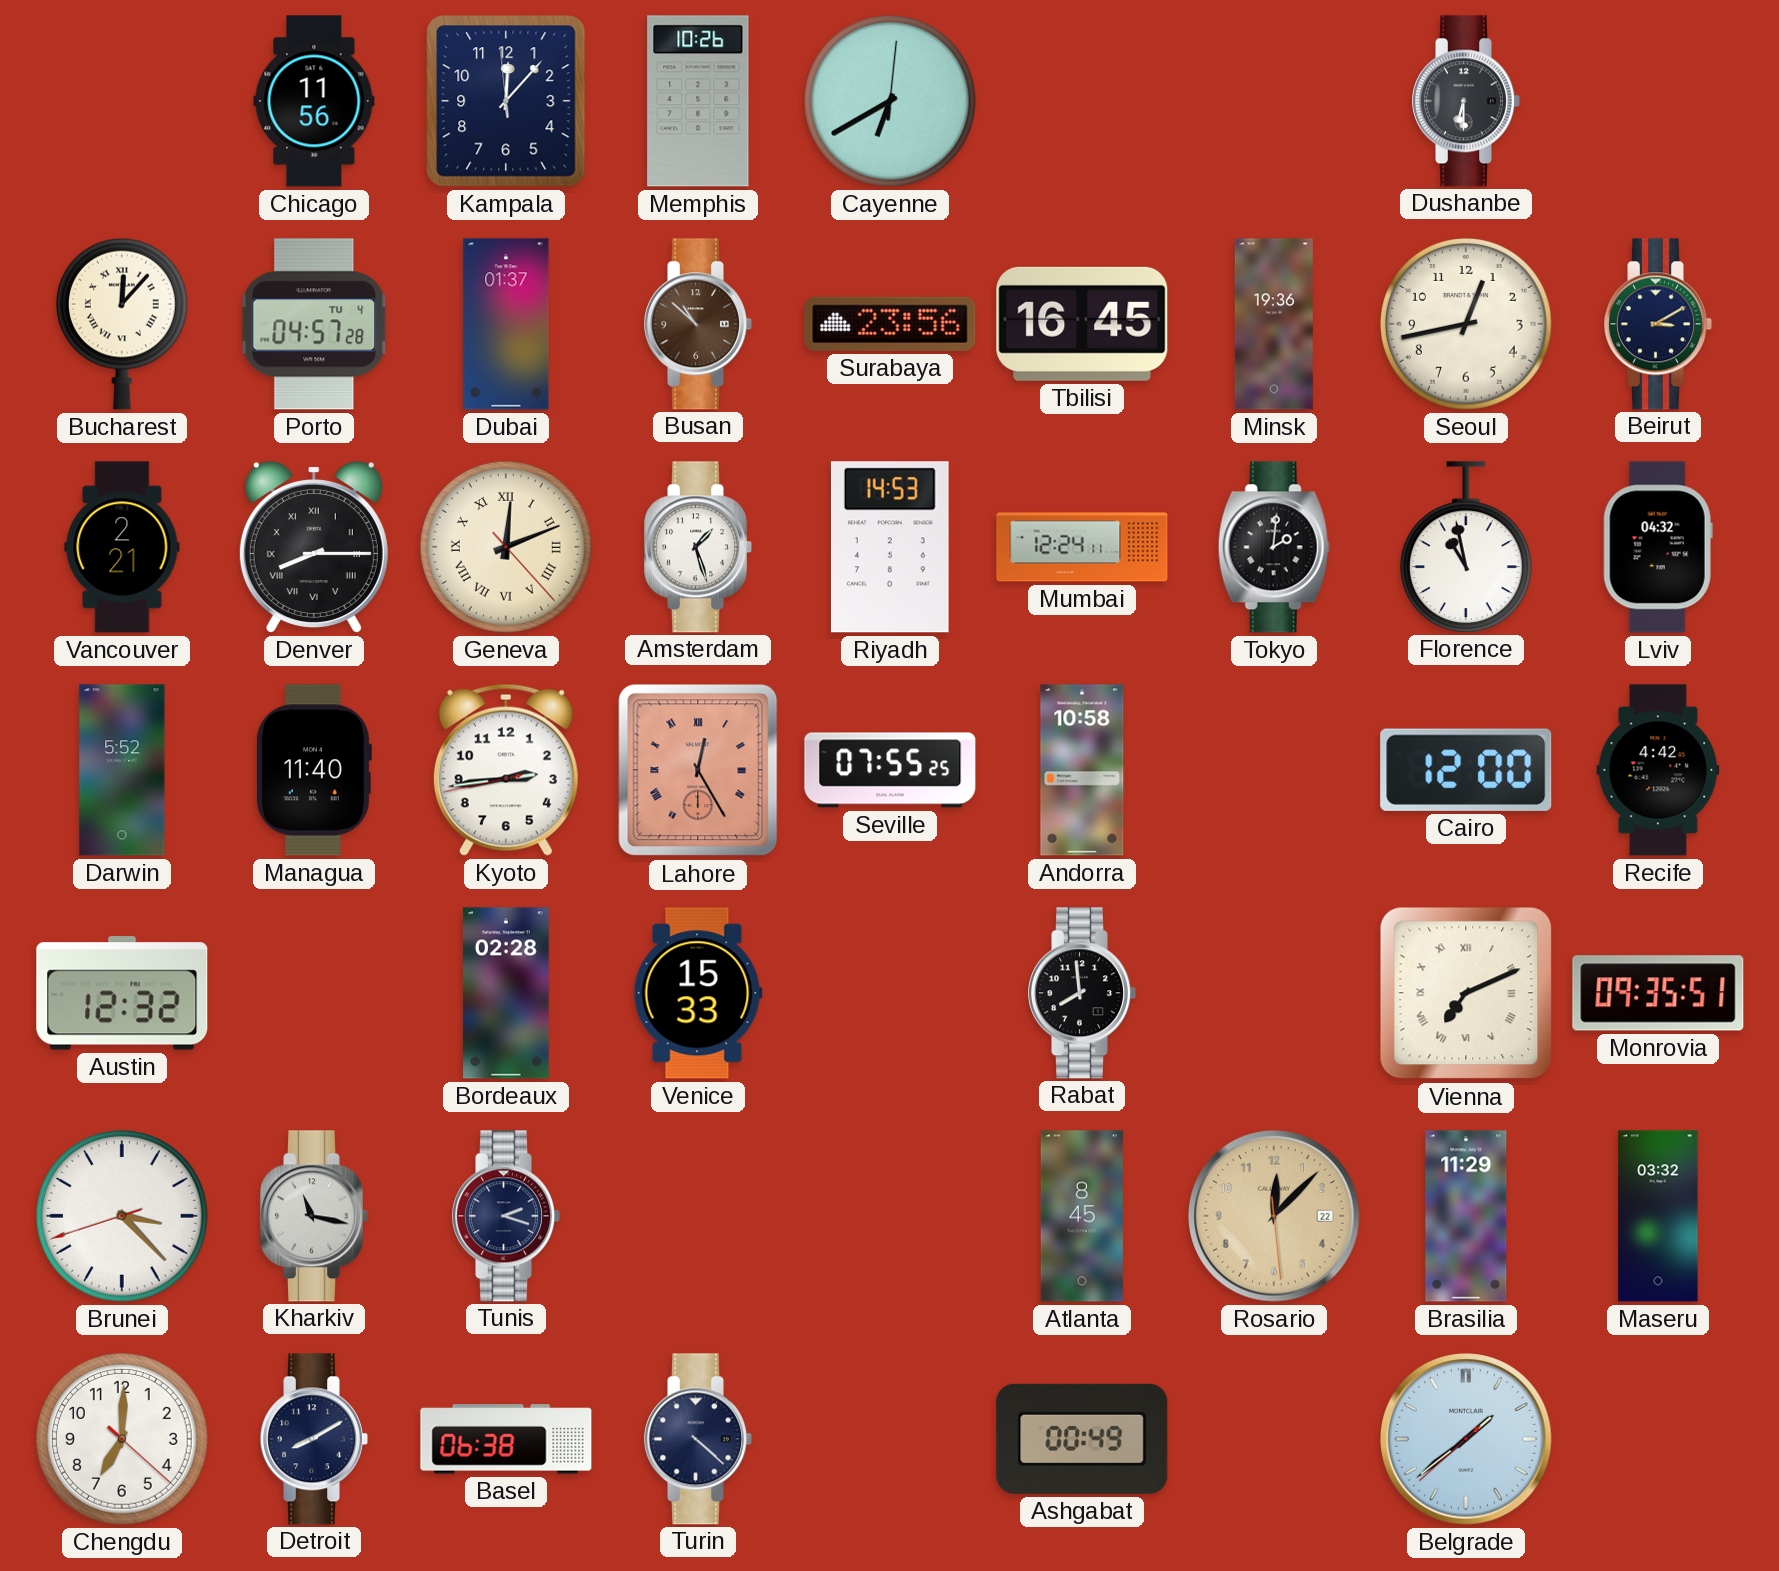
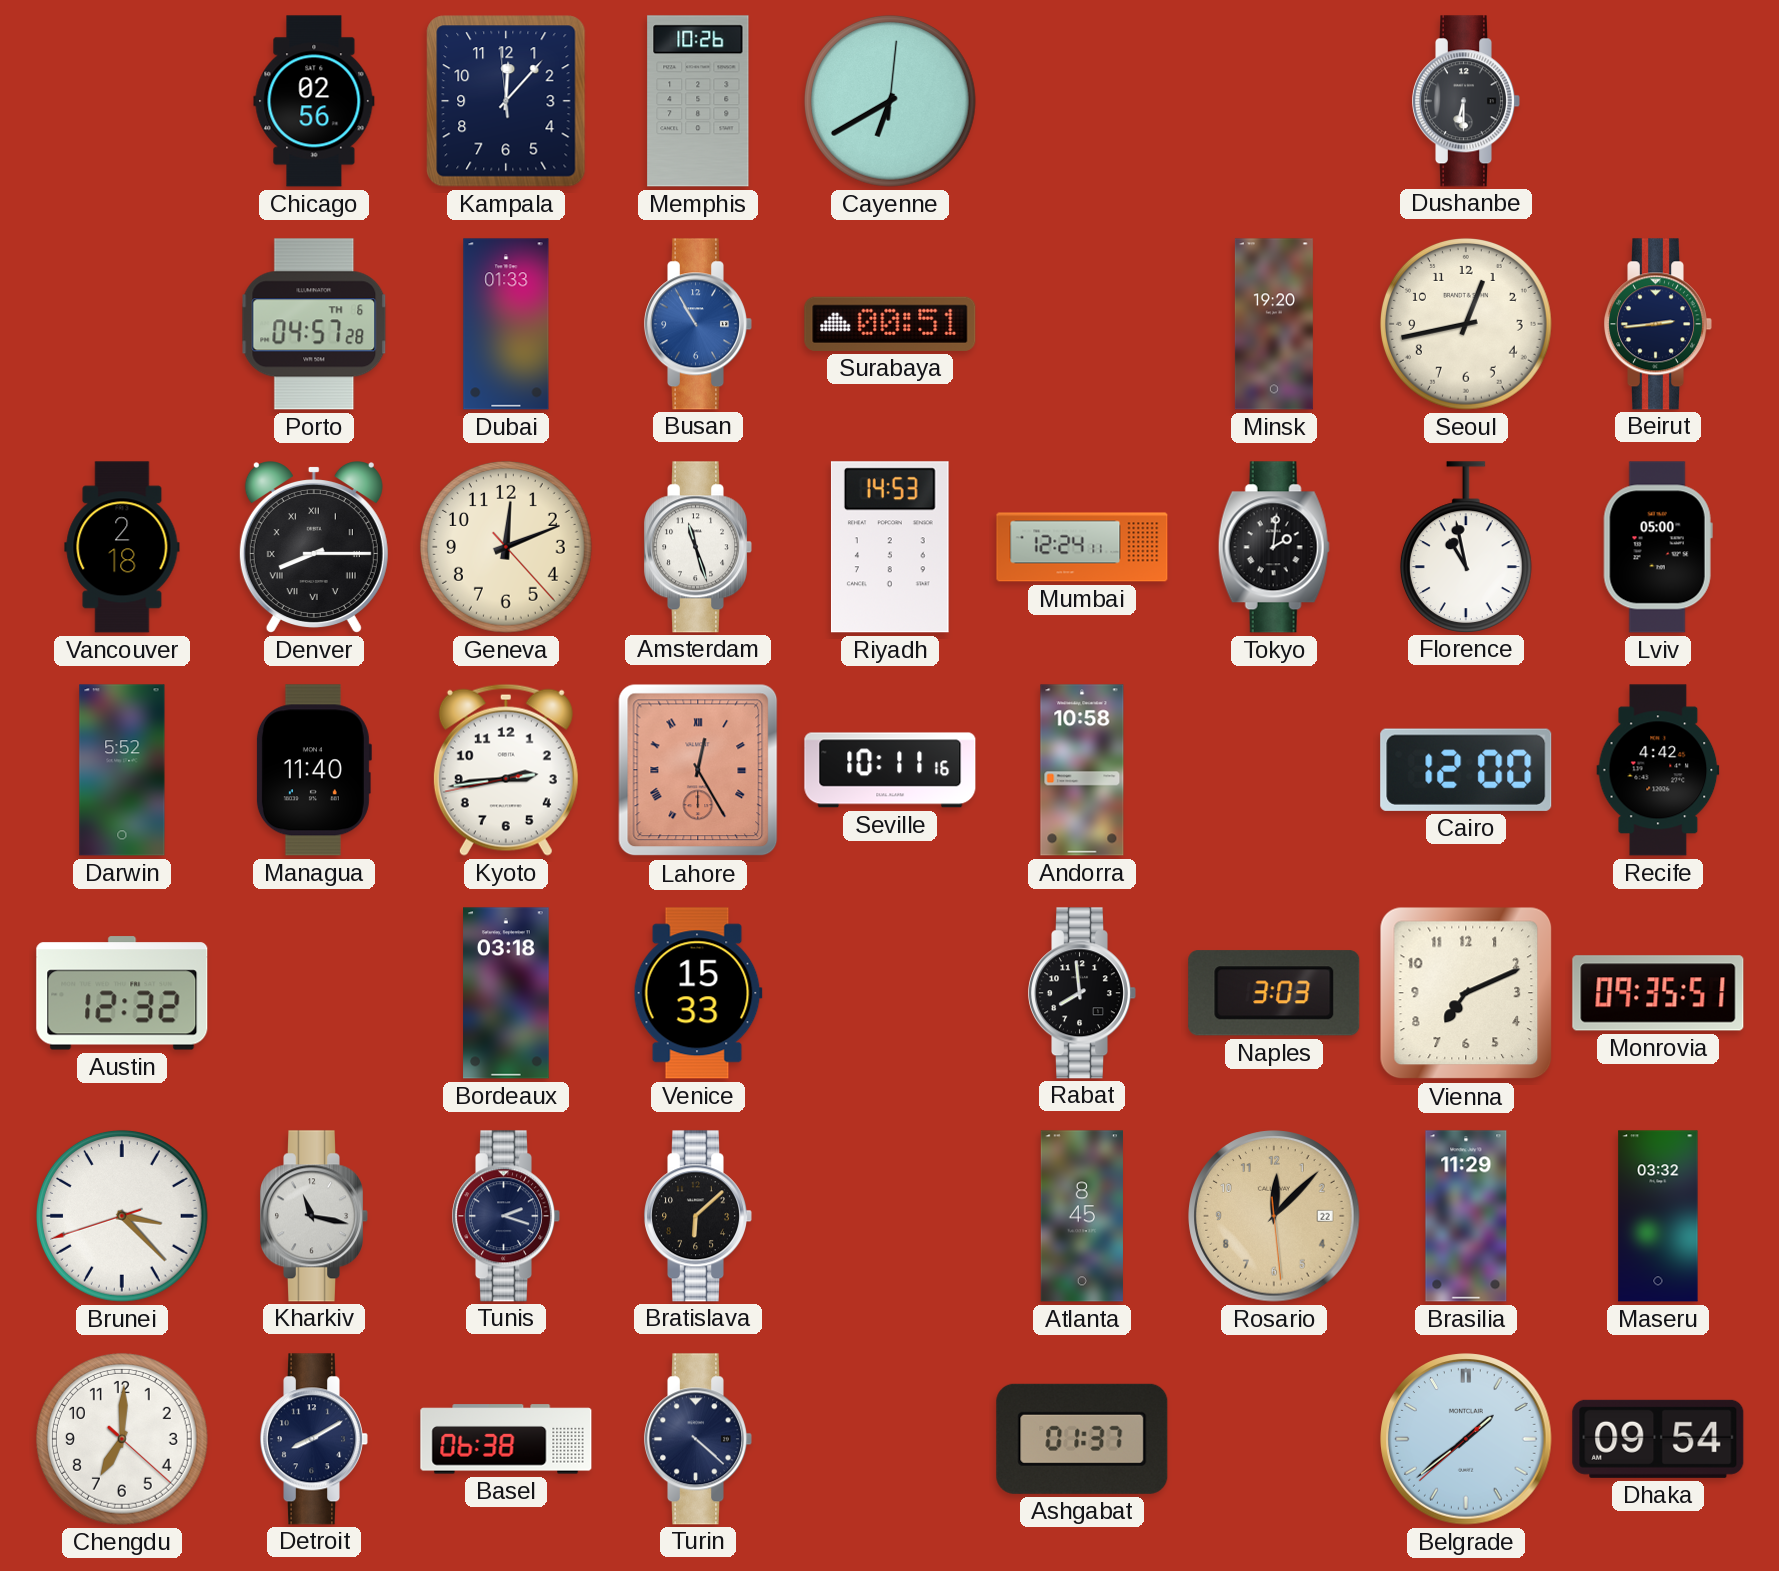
Chicago: 11:56 -> 02:56
Bucharest: 12:07 -> none
Porto date: TU 4 -> TH 6
Dubai: 01:37 -> 01:33
Busan: 10:52 -> 10:55
Busan dial: brown -> blue
Surabaya: 23:56 -> 00:51
Tbilisi: 16:45 -> none
Minsk: 19:36 -> 19:20
Beirut: 3:10 -> 2:44
Vancouver: 2:21 -> 2:18
Geneva numerals: Roman -> Arabic
Amsterdam: 1:27 -> 11:27
Lviv: 04:32 -> 05:00
Seville: 07:55 -> 10:11
Bordeaux: 02:28 -> 03:18
Naples: none -> 3:03
Vienna numerals: Roman -> Arabic
Bratislava: none -> 6:08
Ashgabat: 00:49 -> 01:37
Dhaka: none -> 09:54
